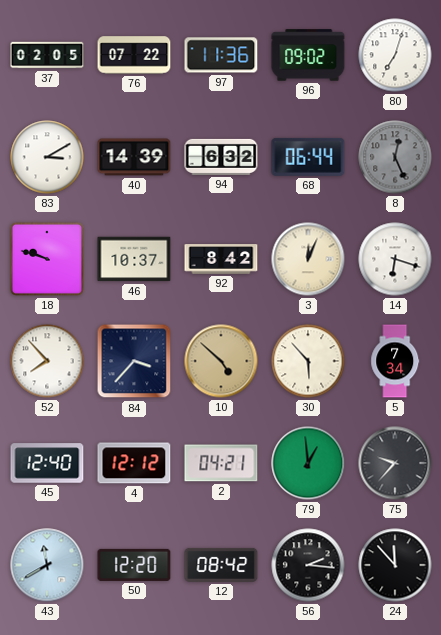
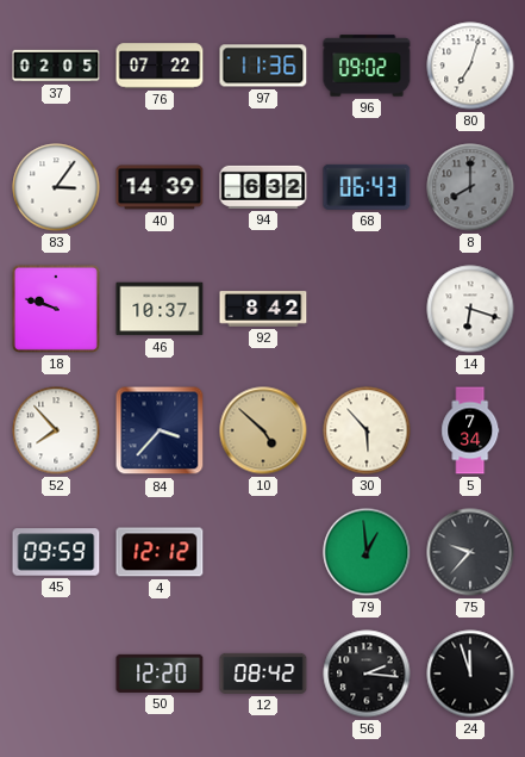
83: 3:10 -> 3:06
68: 06:44 -> 06:43
8: 12:26 -> 8:00
3: 12:04 -> none
45: 12:40 -> 09:59
2: 04:21 -> none
43: 11:40 -> none
24: 11:53 -> 11:57
